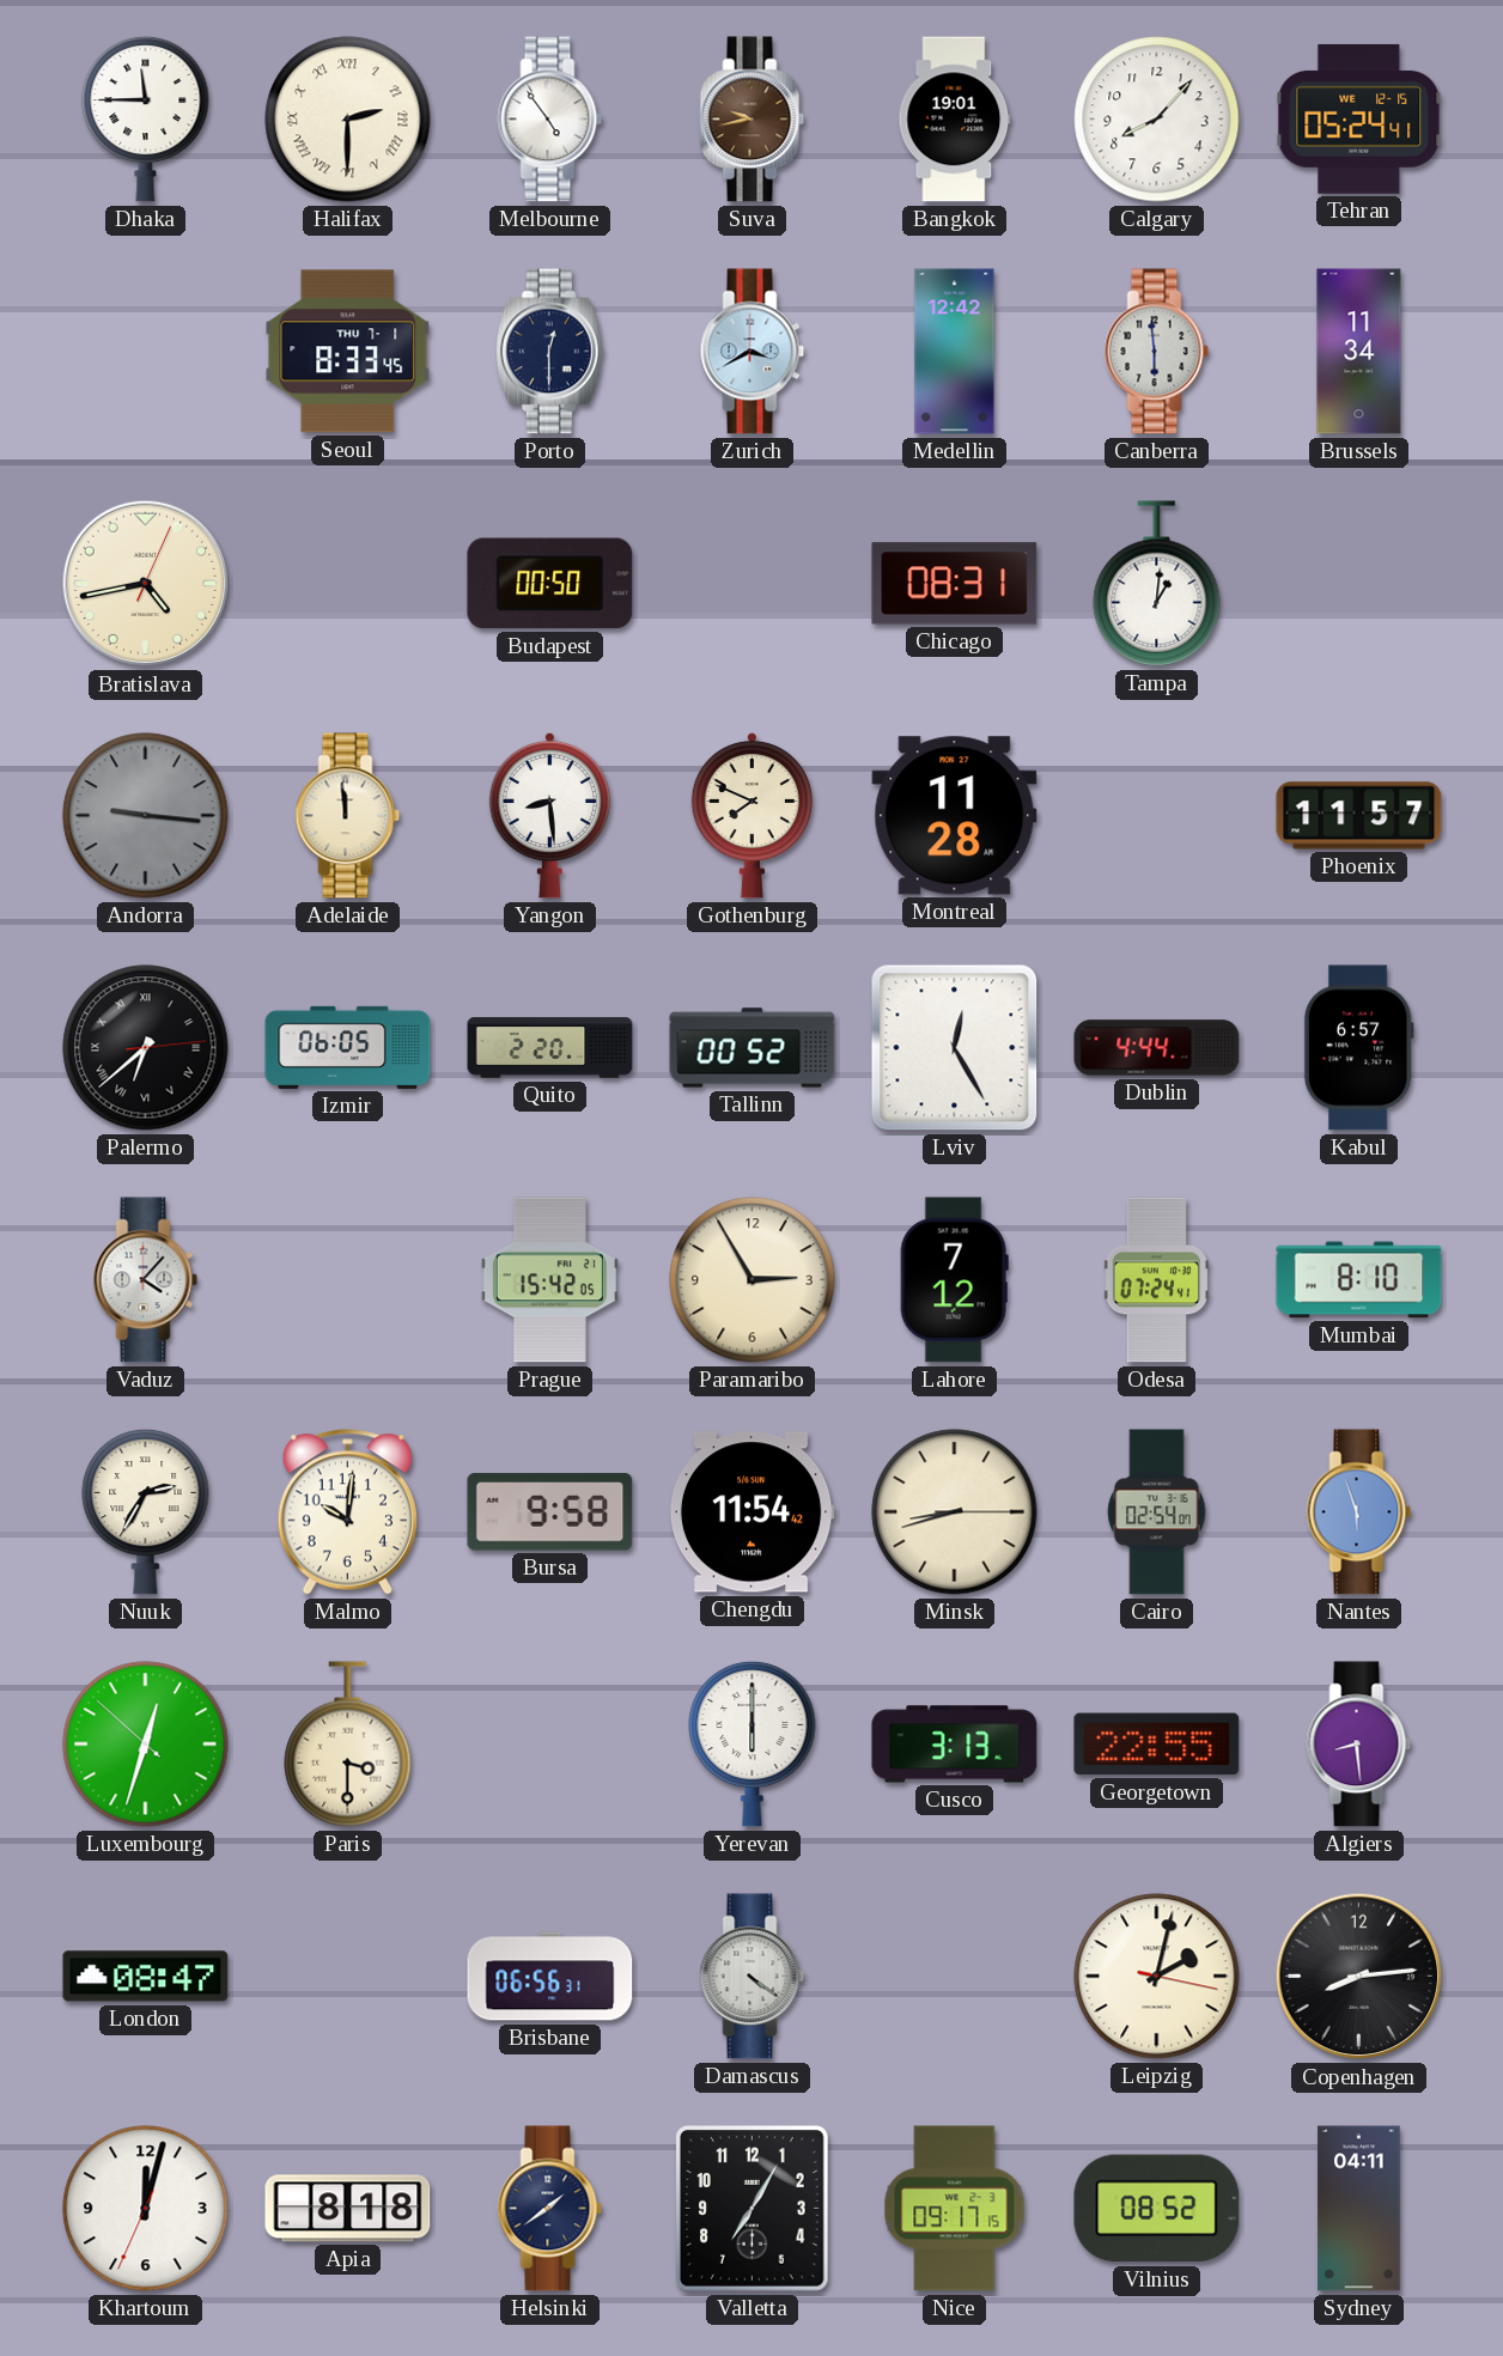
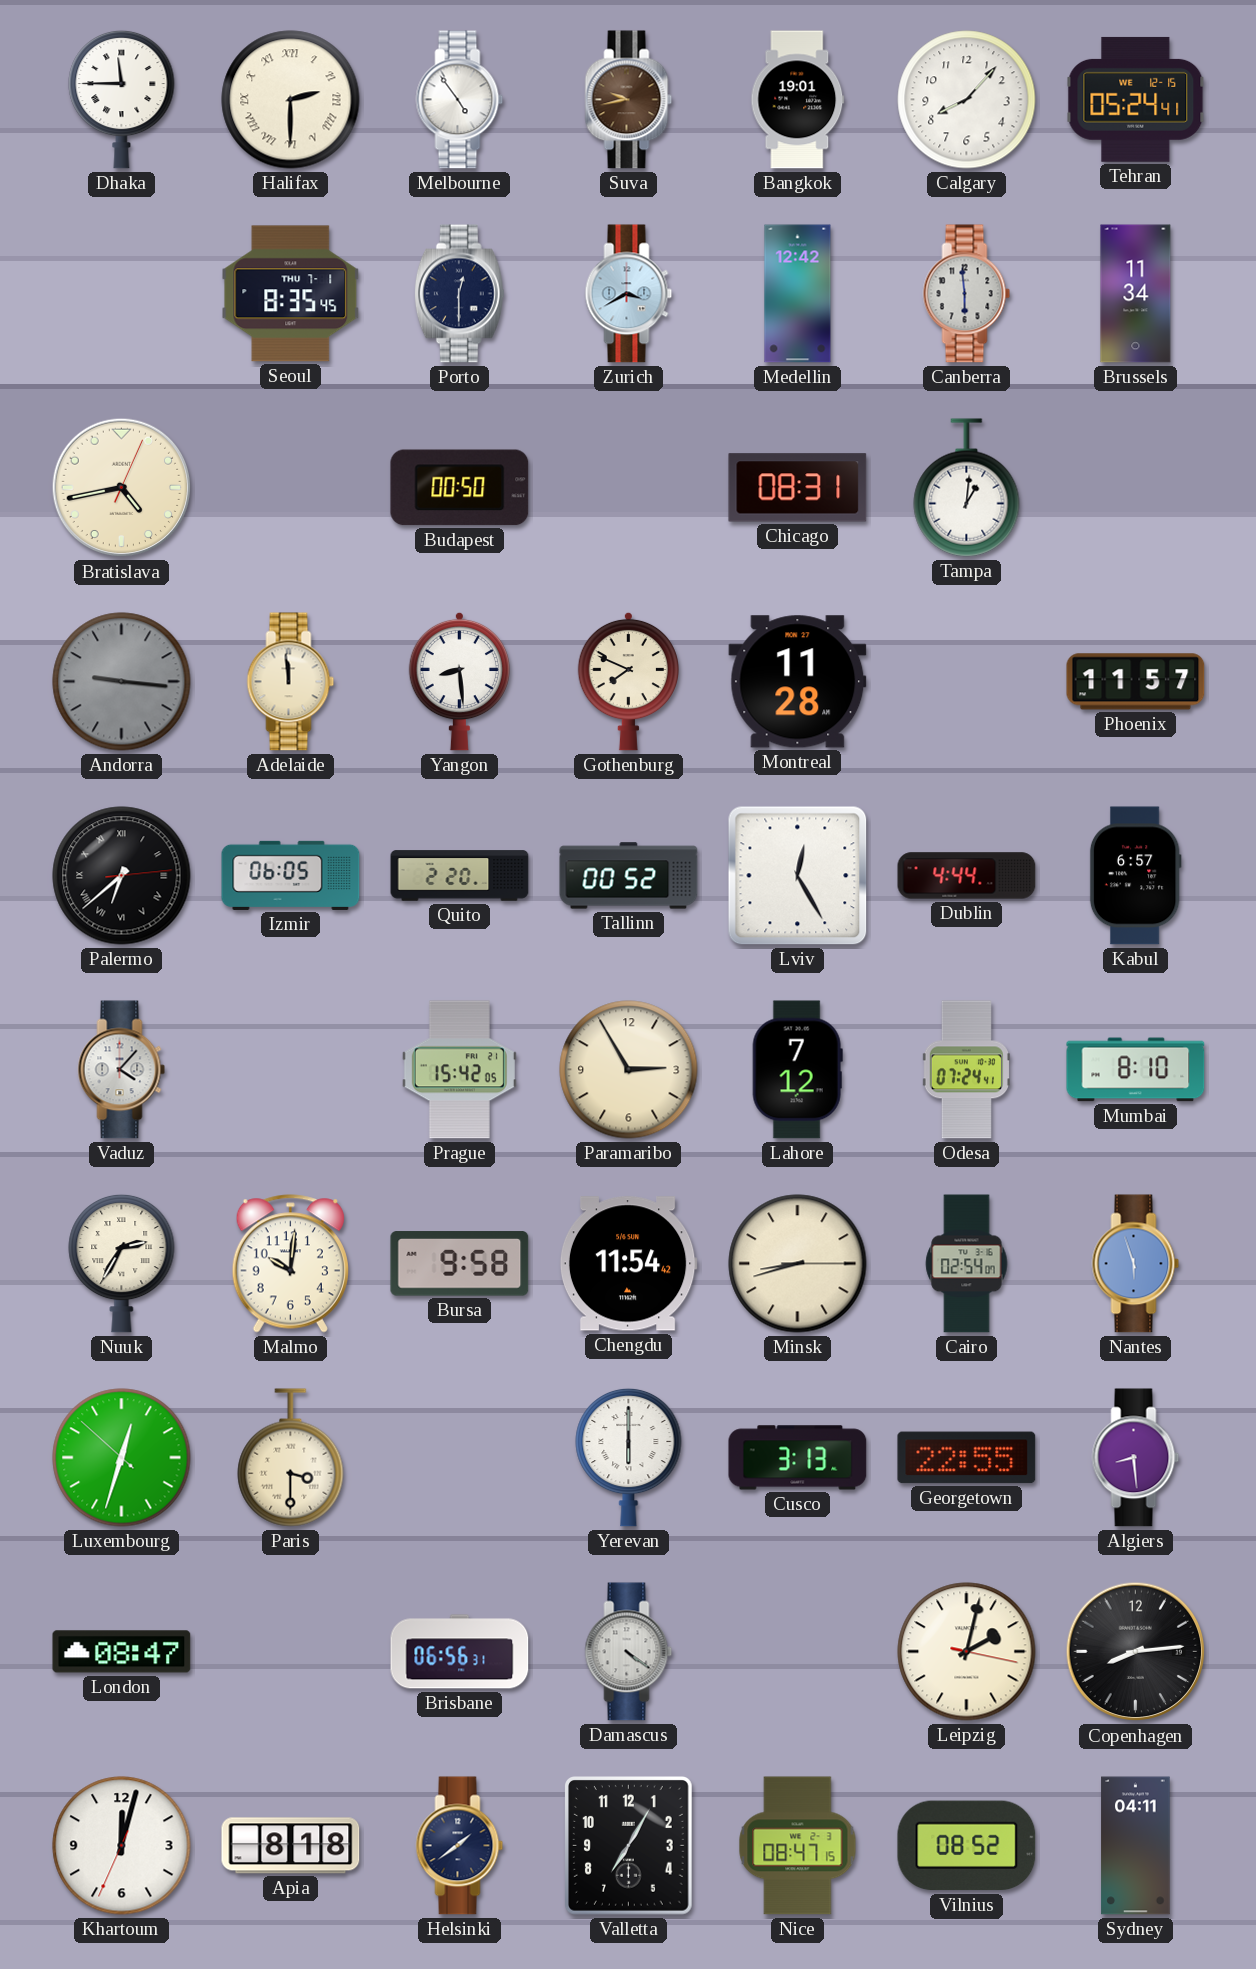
Seoul: 8:33 -> 8:35
Nice: 09:17 -> 08:47
